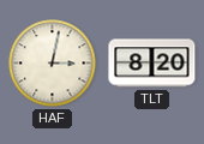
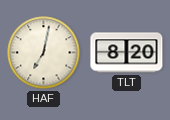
HAF: 3:02 -> 7:02
